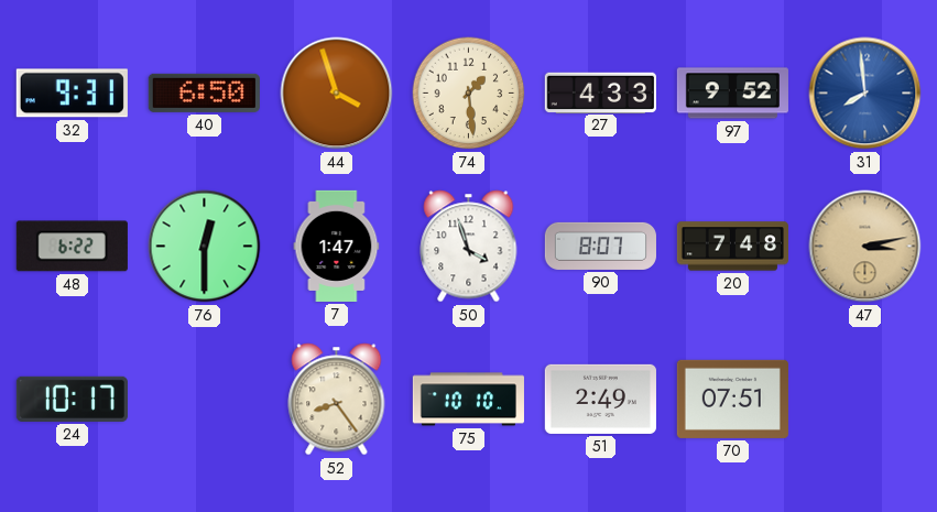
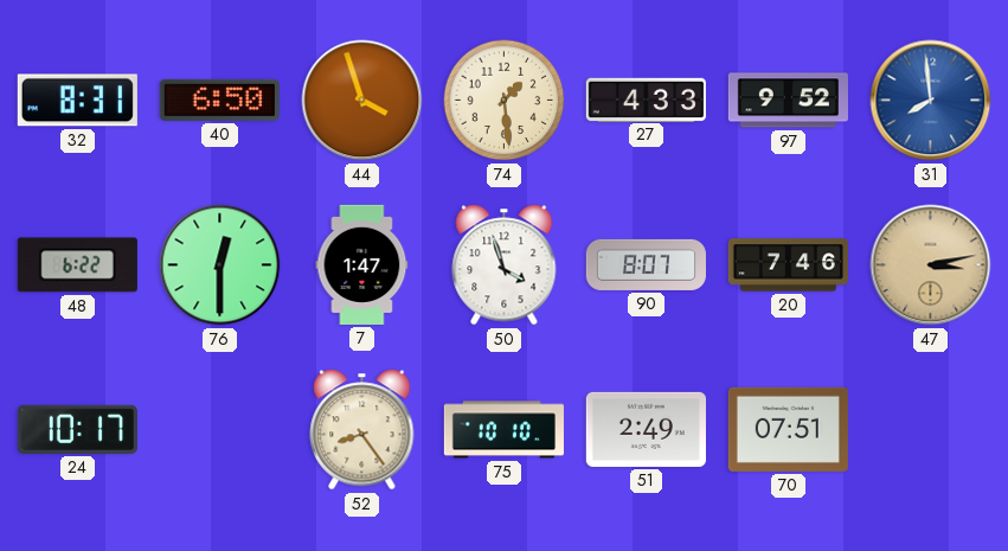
32: 9:31 -> 8:31
20: 7:48 -> 7:46
